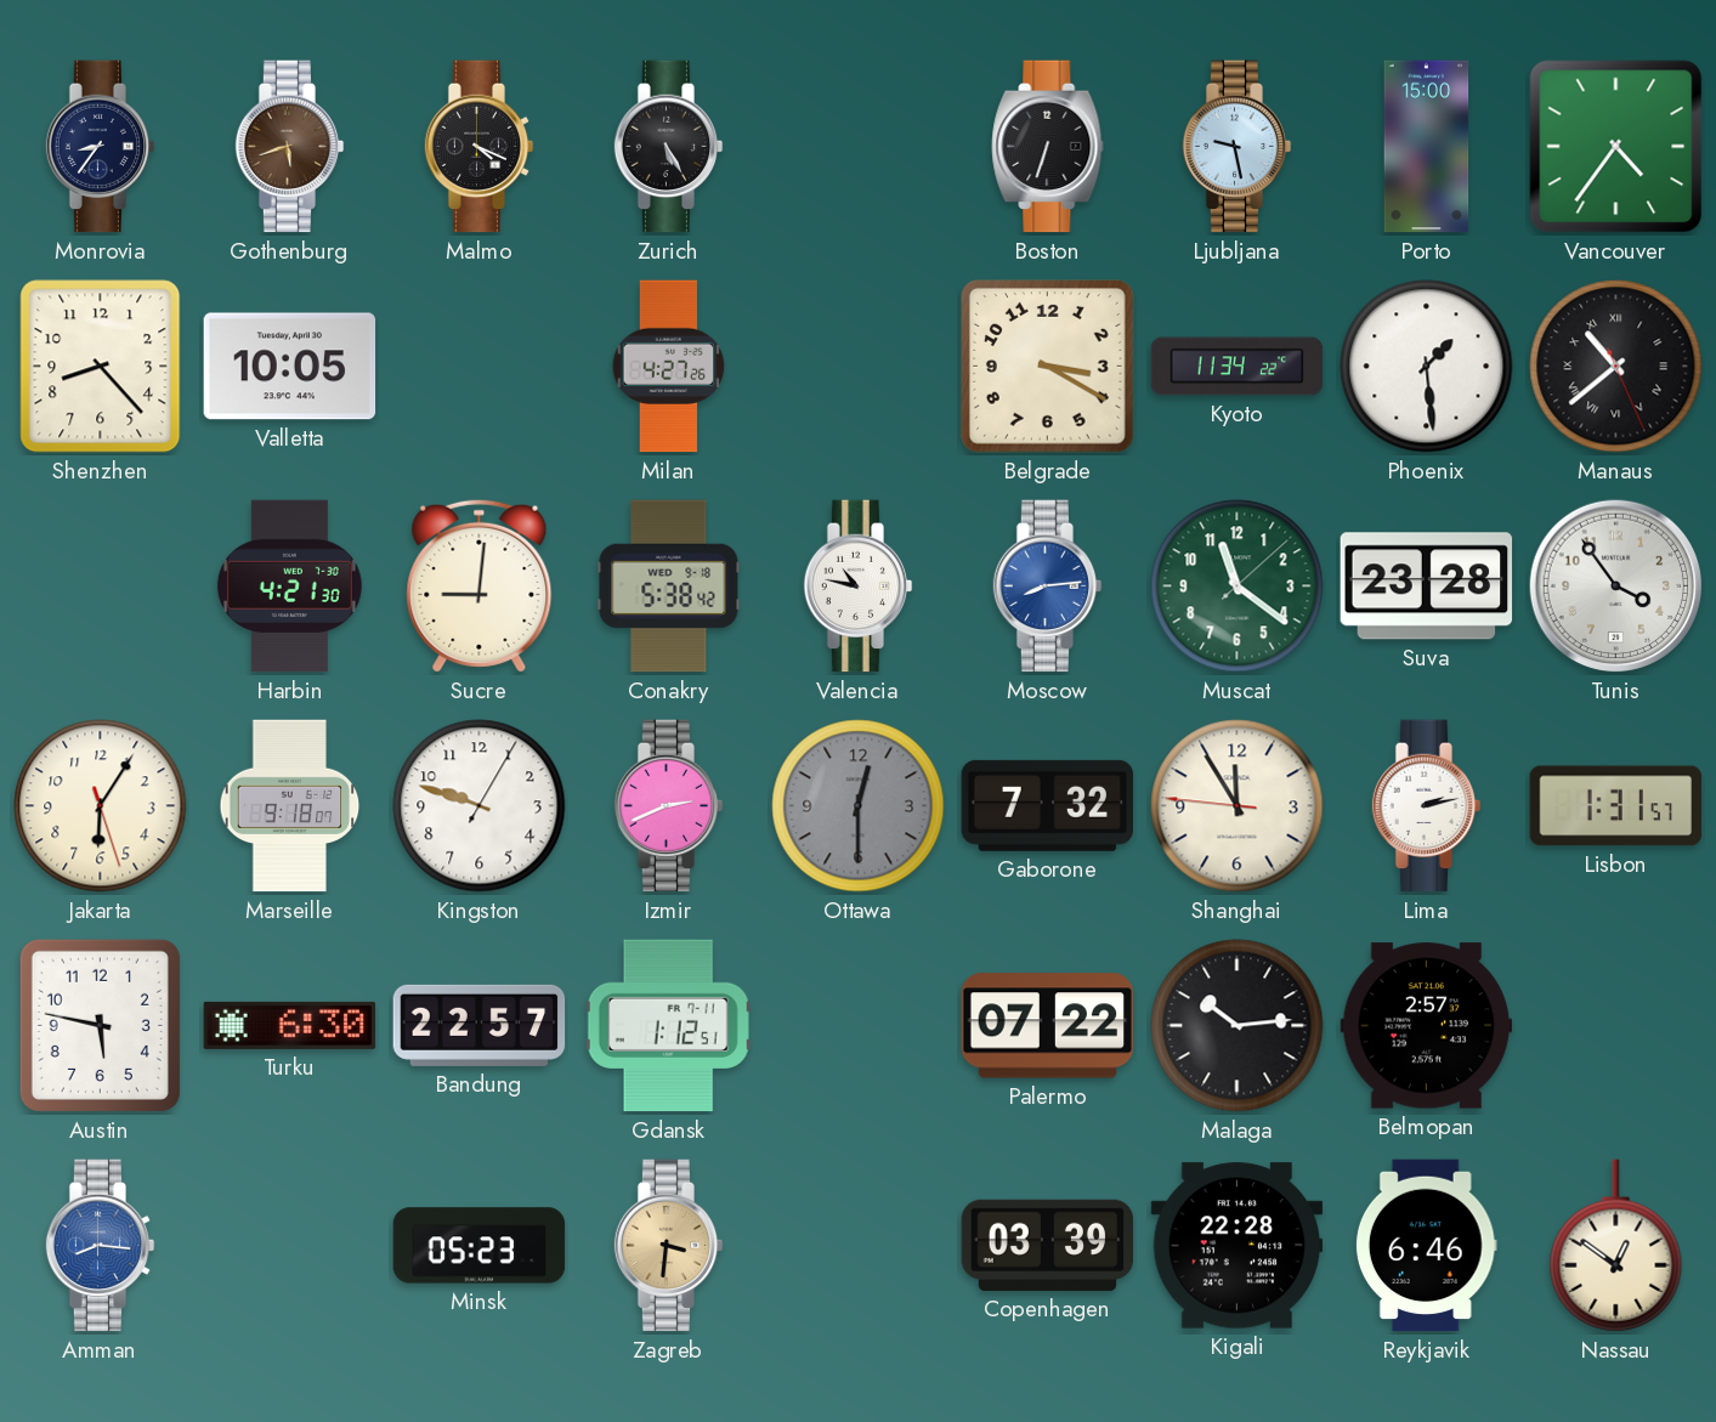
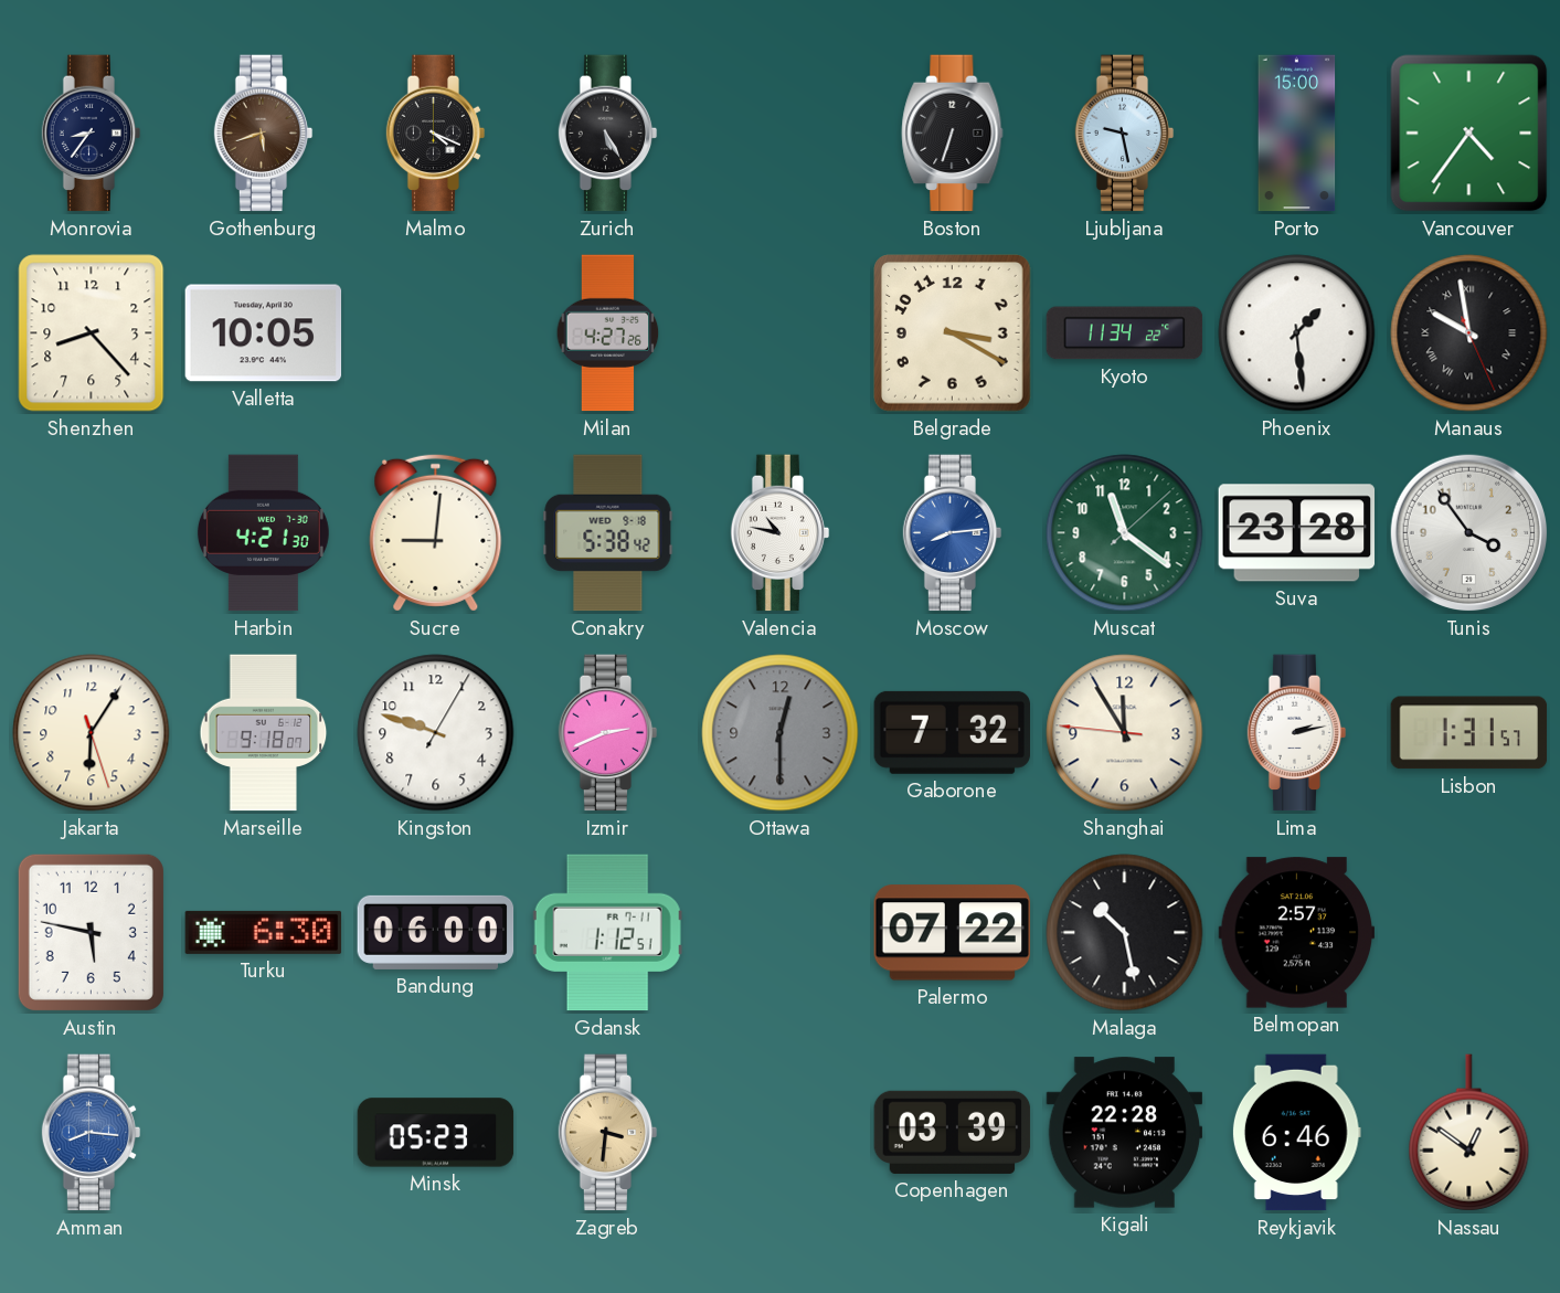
Manaus: 10:38 -> 9:58
Bandung: 22:57 -> 06:00
Malaga: 10:14 -> 10:28
